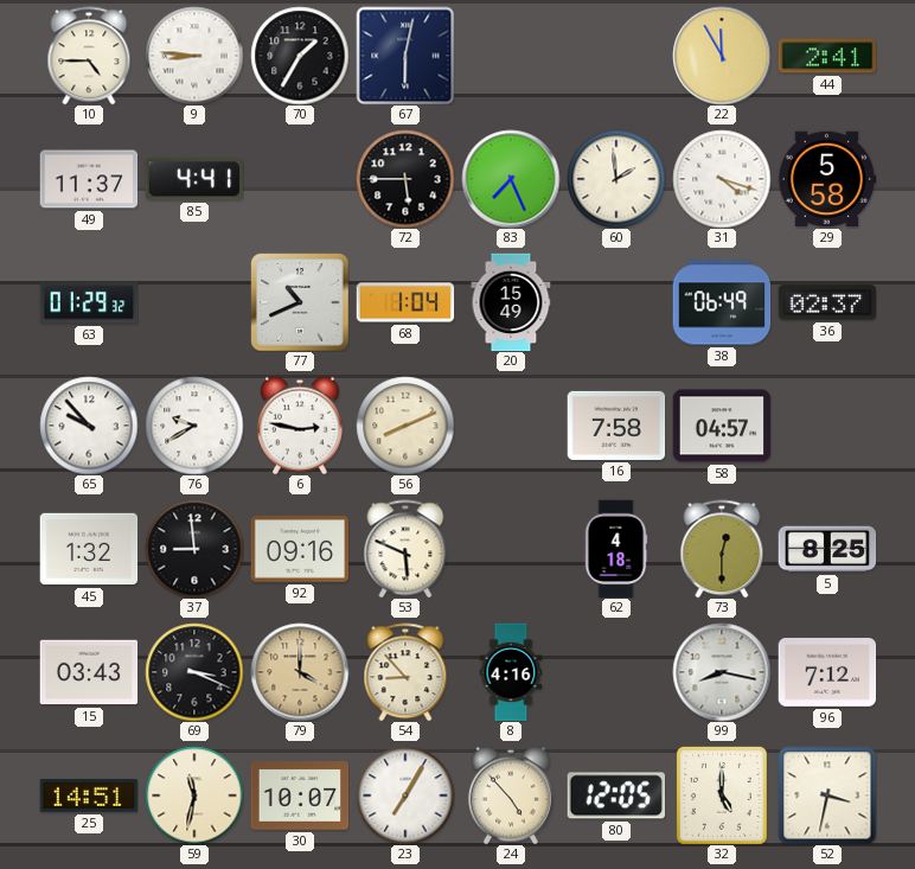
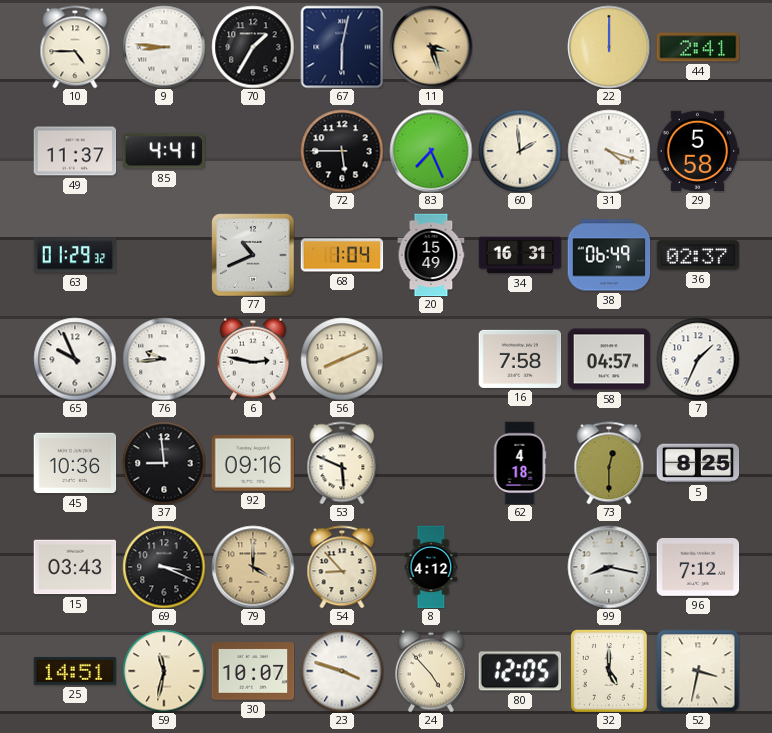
11: none -> 3:27
22: 11:55 -> 12:00
34: none -> 16:31
65: 9:53 -> 9:56
76: 9:40 -> 9:44
7: none -> 1:34
45: 1:32 -> 10:36
8: 4:16 -> 4:12
23: 7:05 -> 3:48
